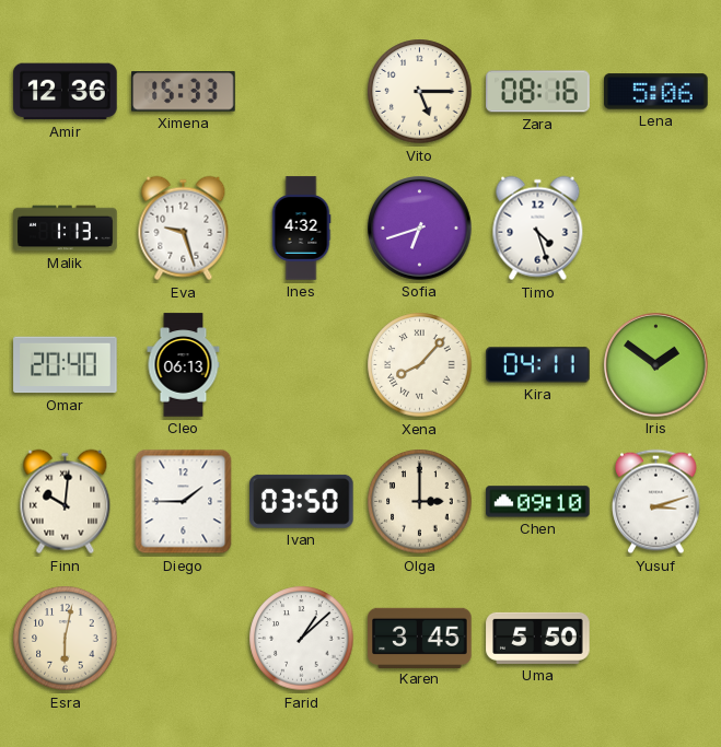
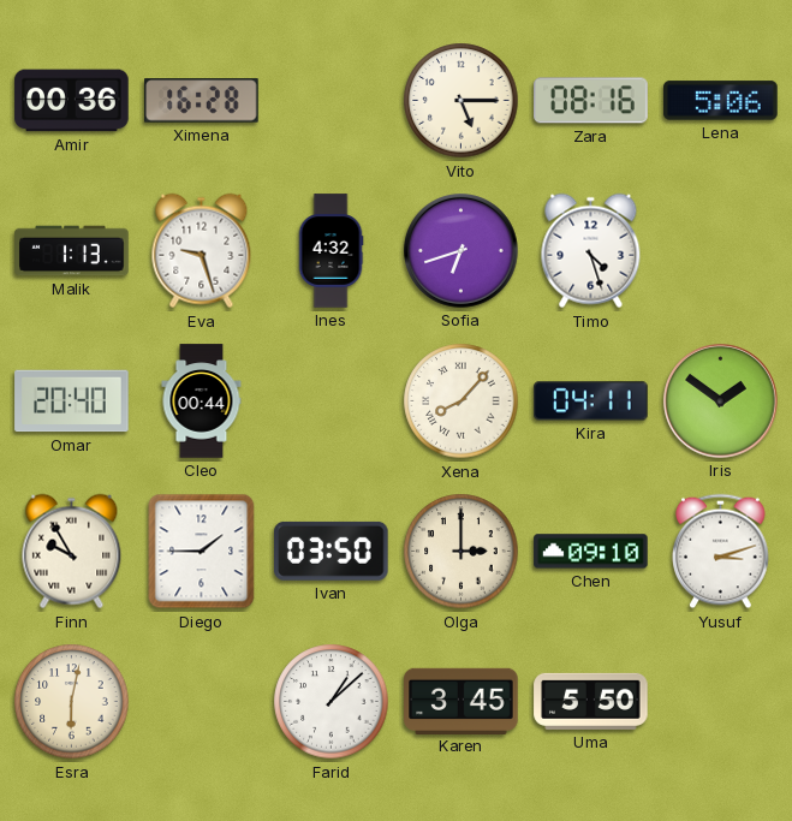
Amir: 12:36 -> 00:36
Ximena: 15:33 -> 16:28
Cleo: 06:13 -> 00:44
Finn: 10:01 -> 9:55
